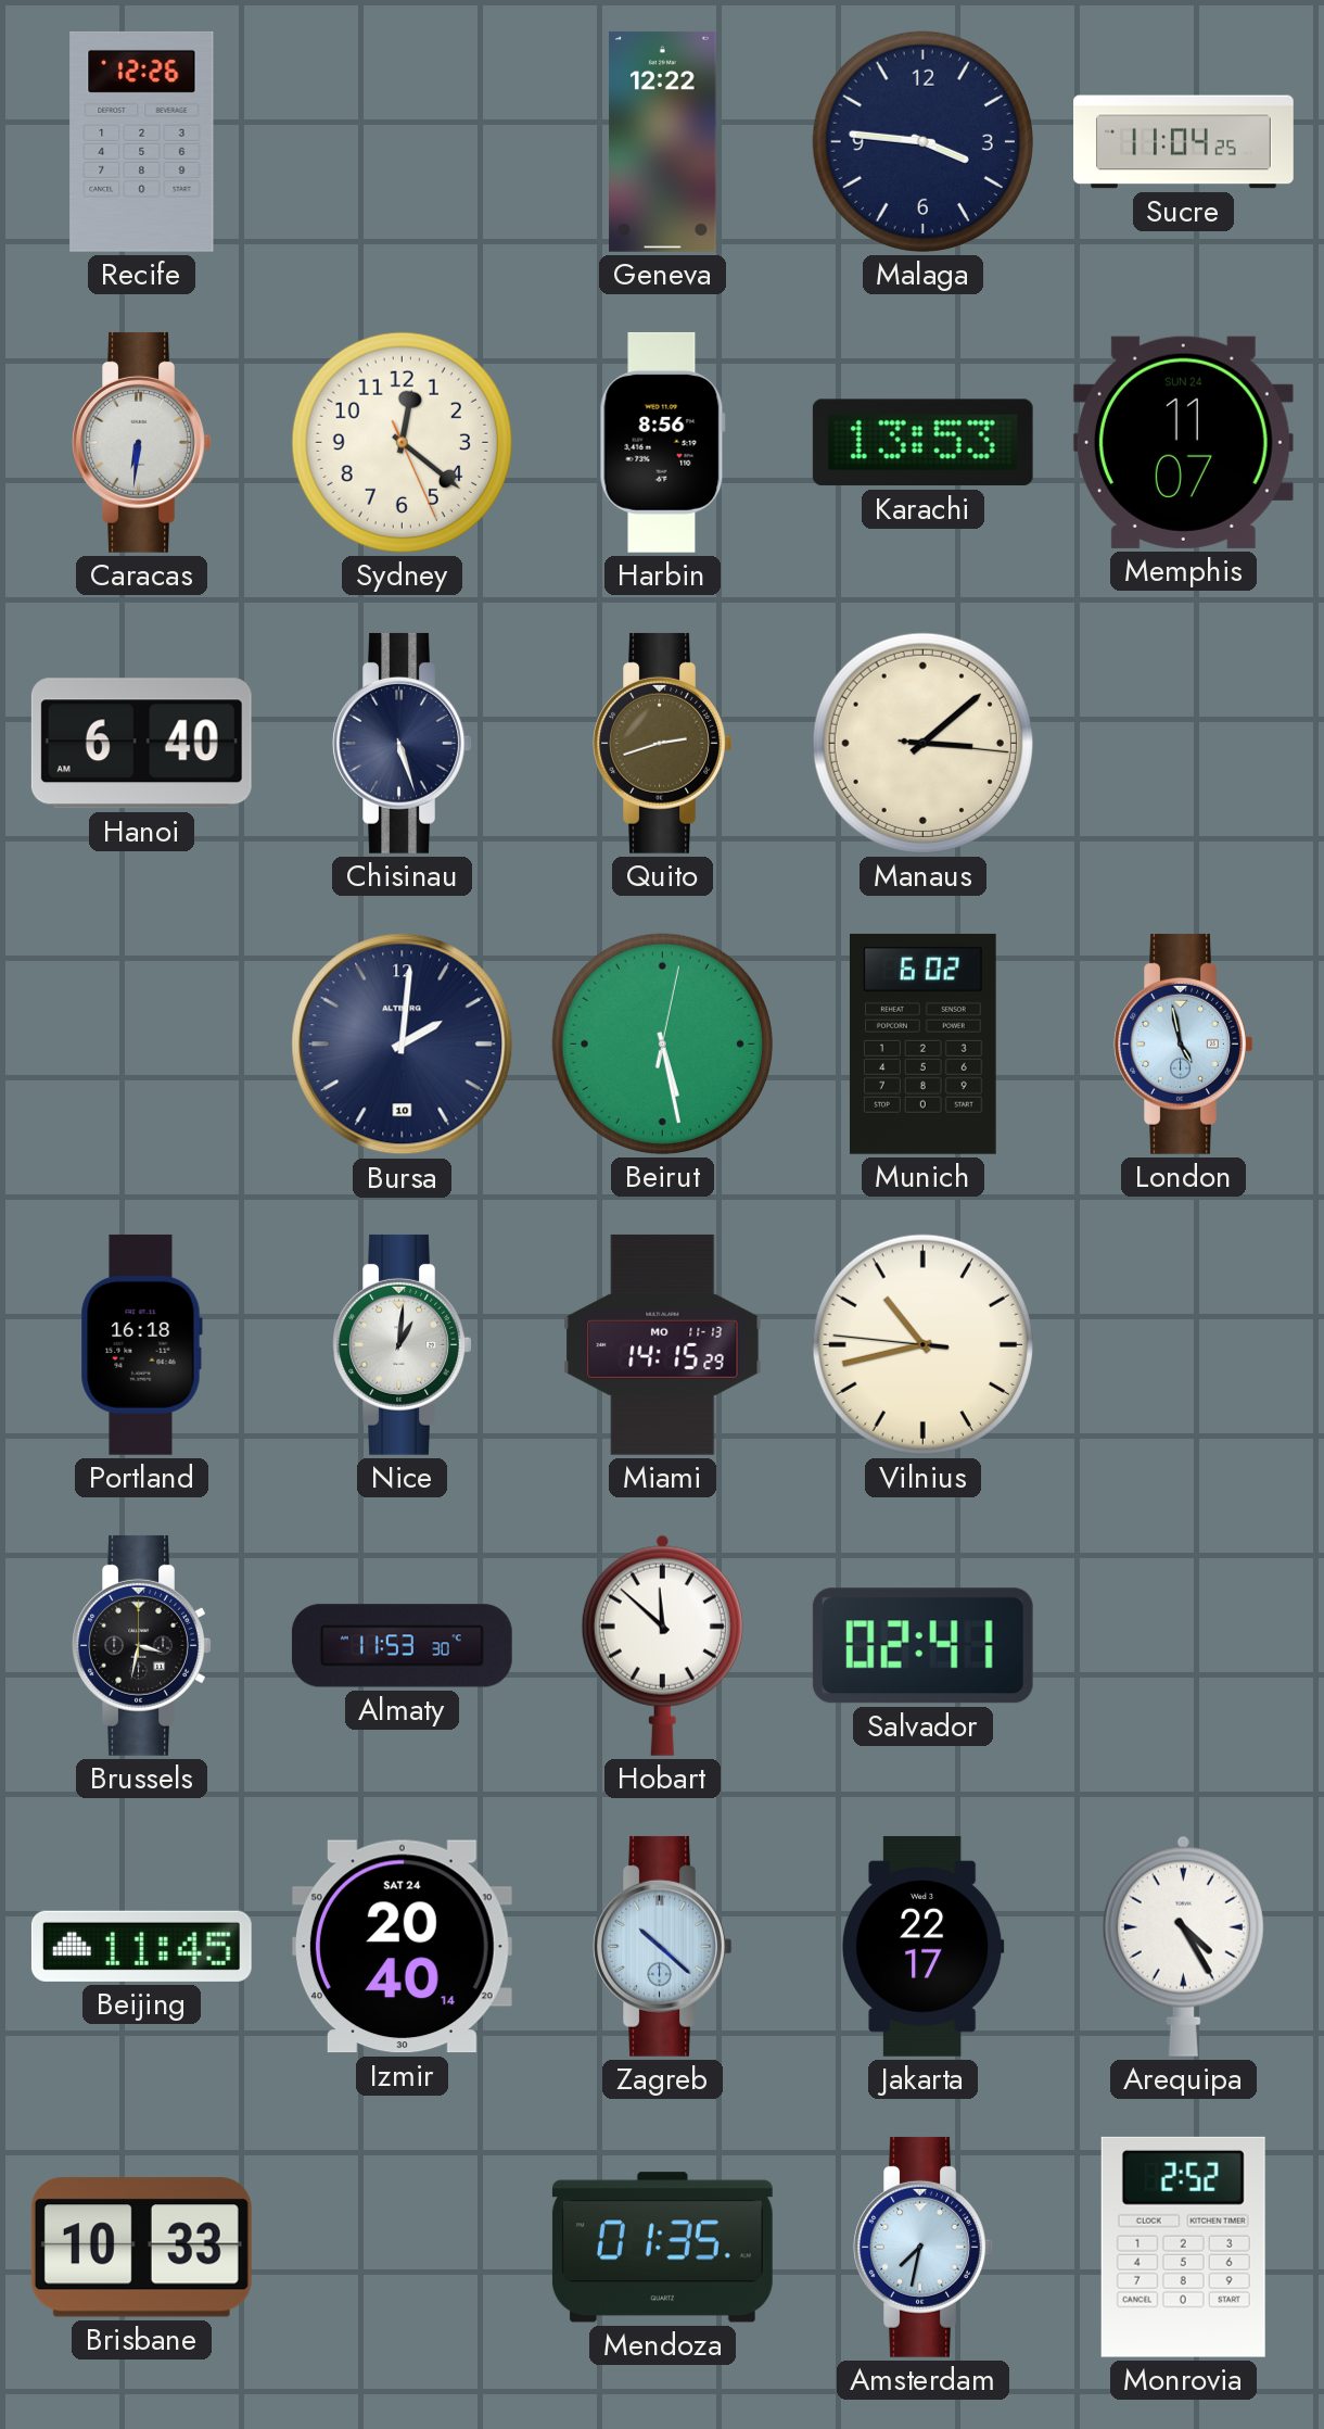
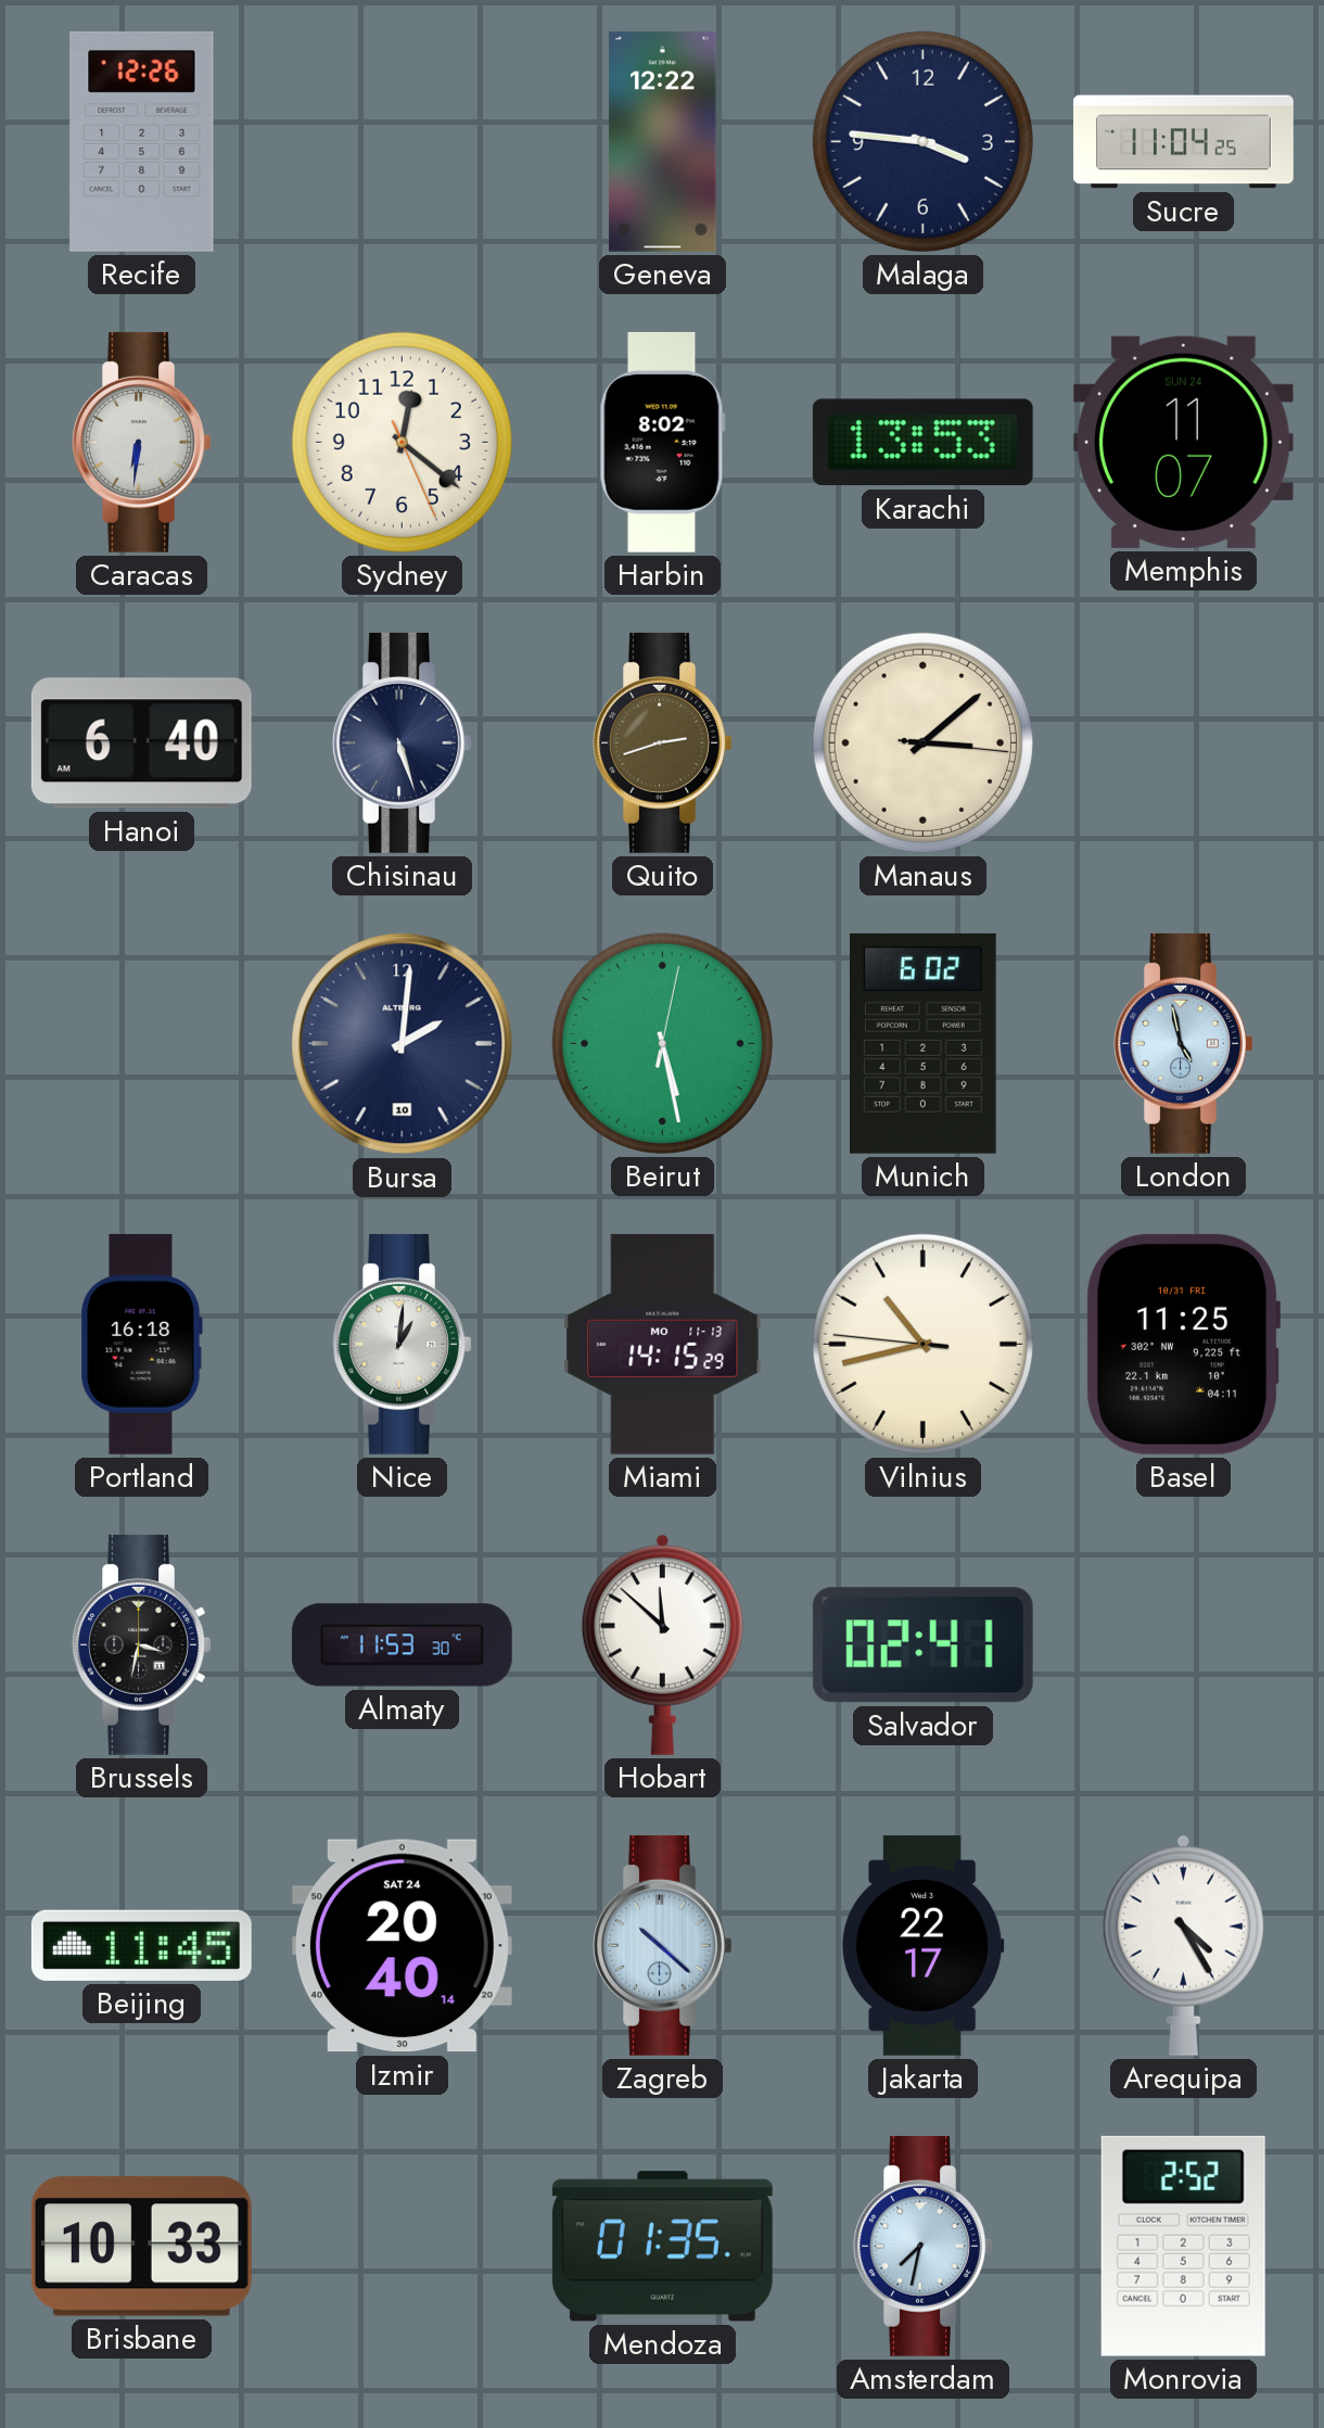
Harbin: 8:56 -> 8:02
Basel: none -> 11:25
